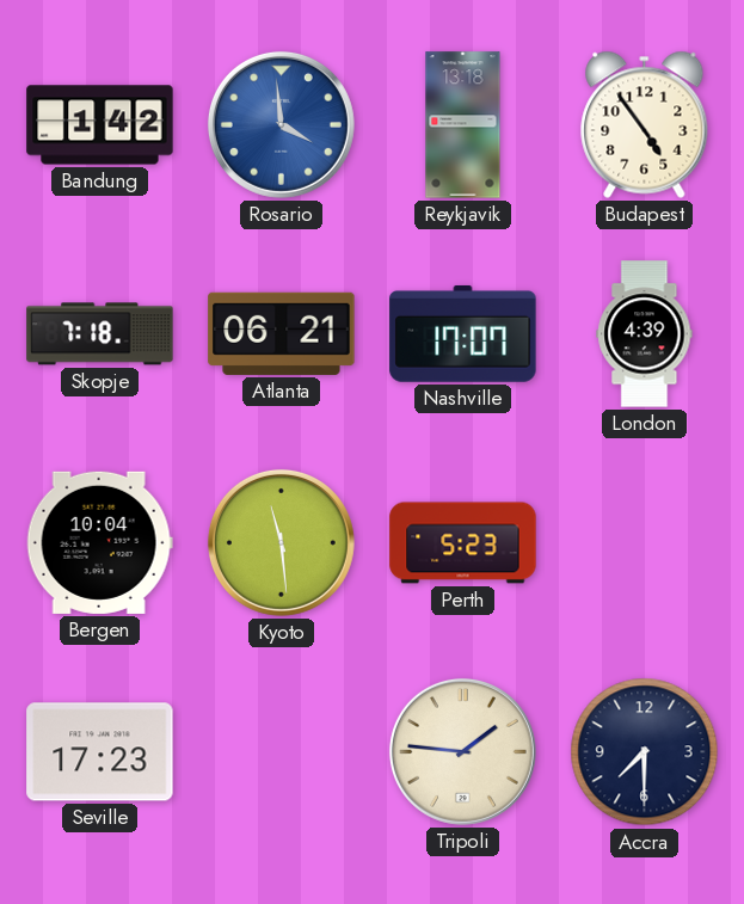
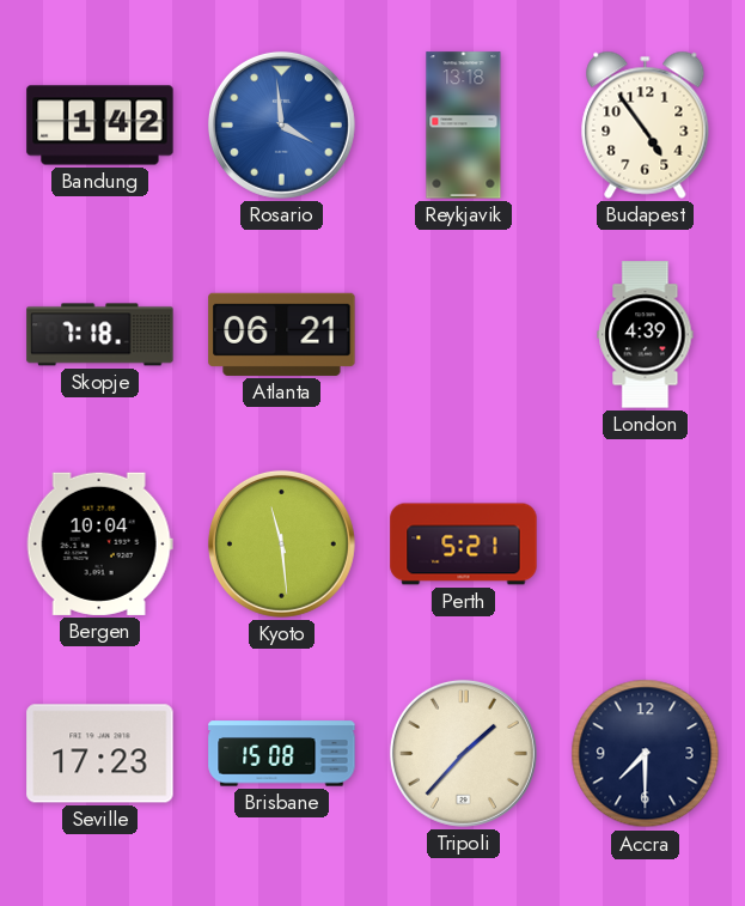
Nashville: 17:07 -> none
Perth: 5:23 -> 5:21
Brisbane: none -> 15:08
Tripoli: 1:46 -> 1:37
